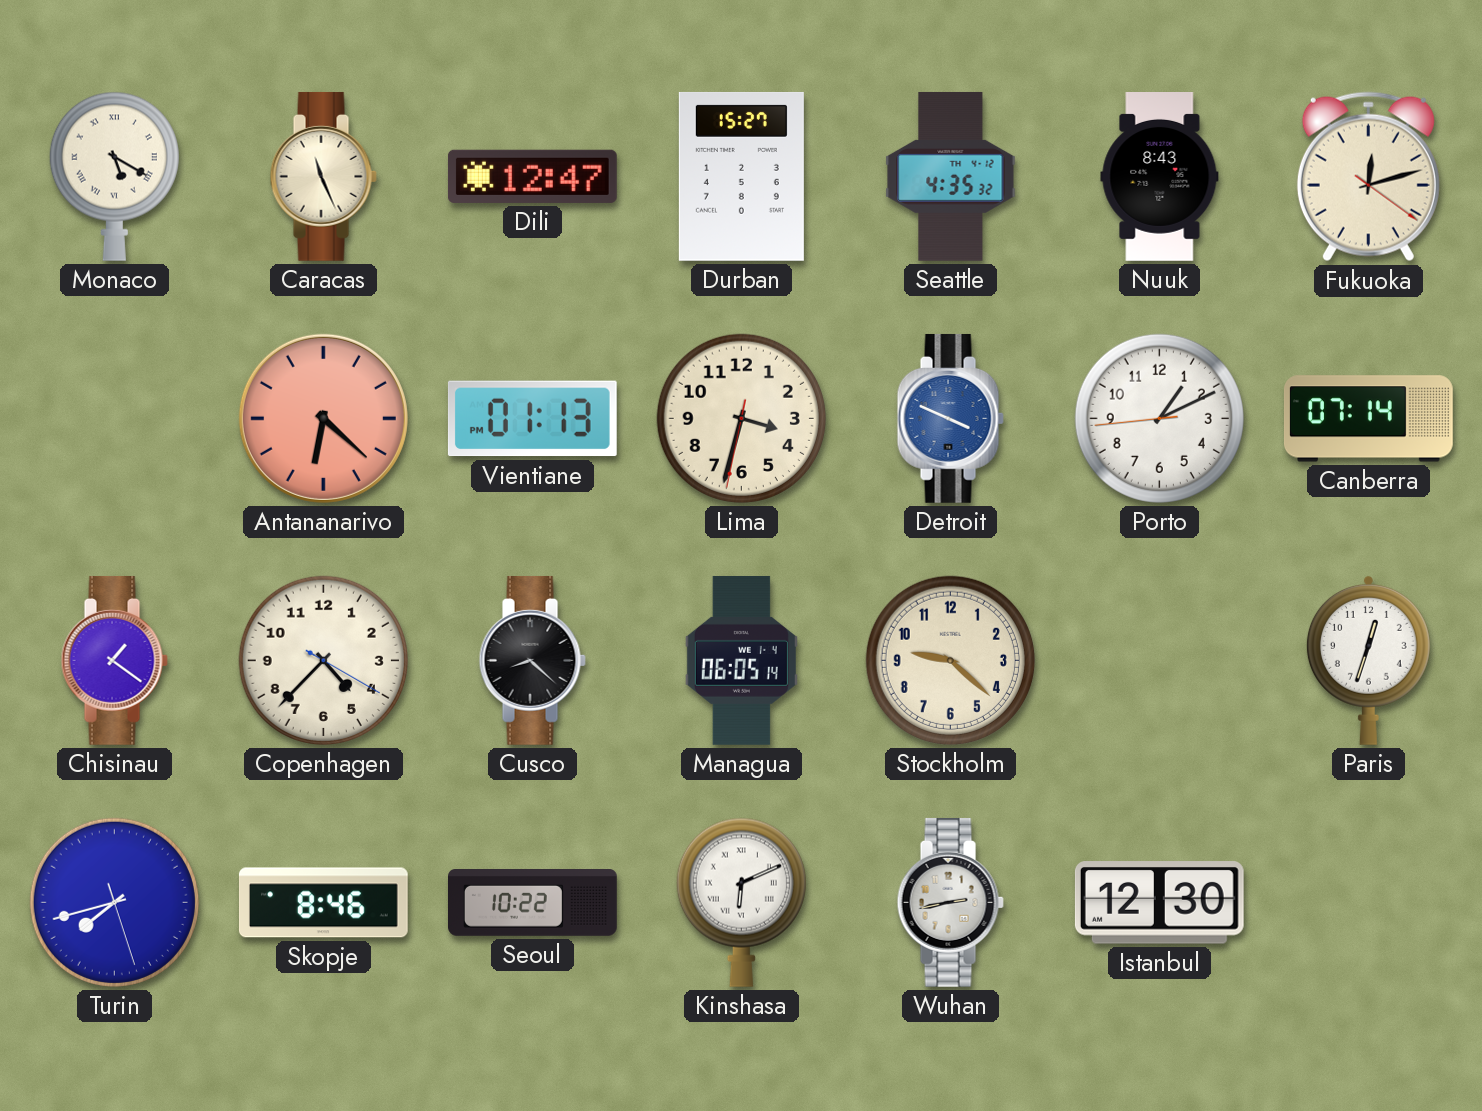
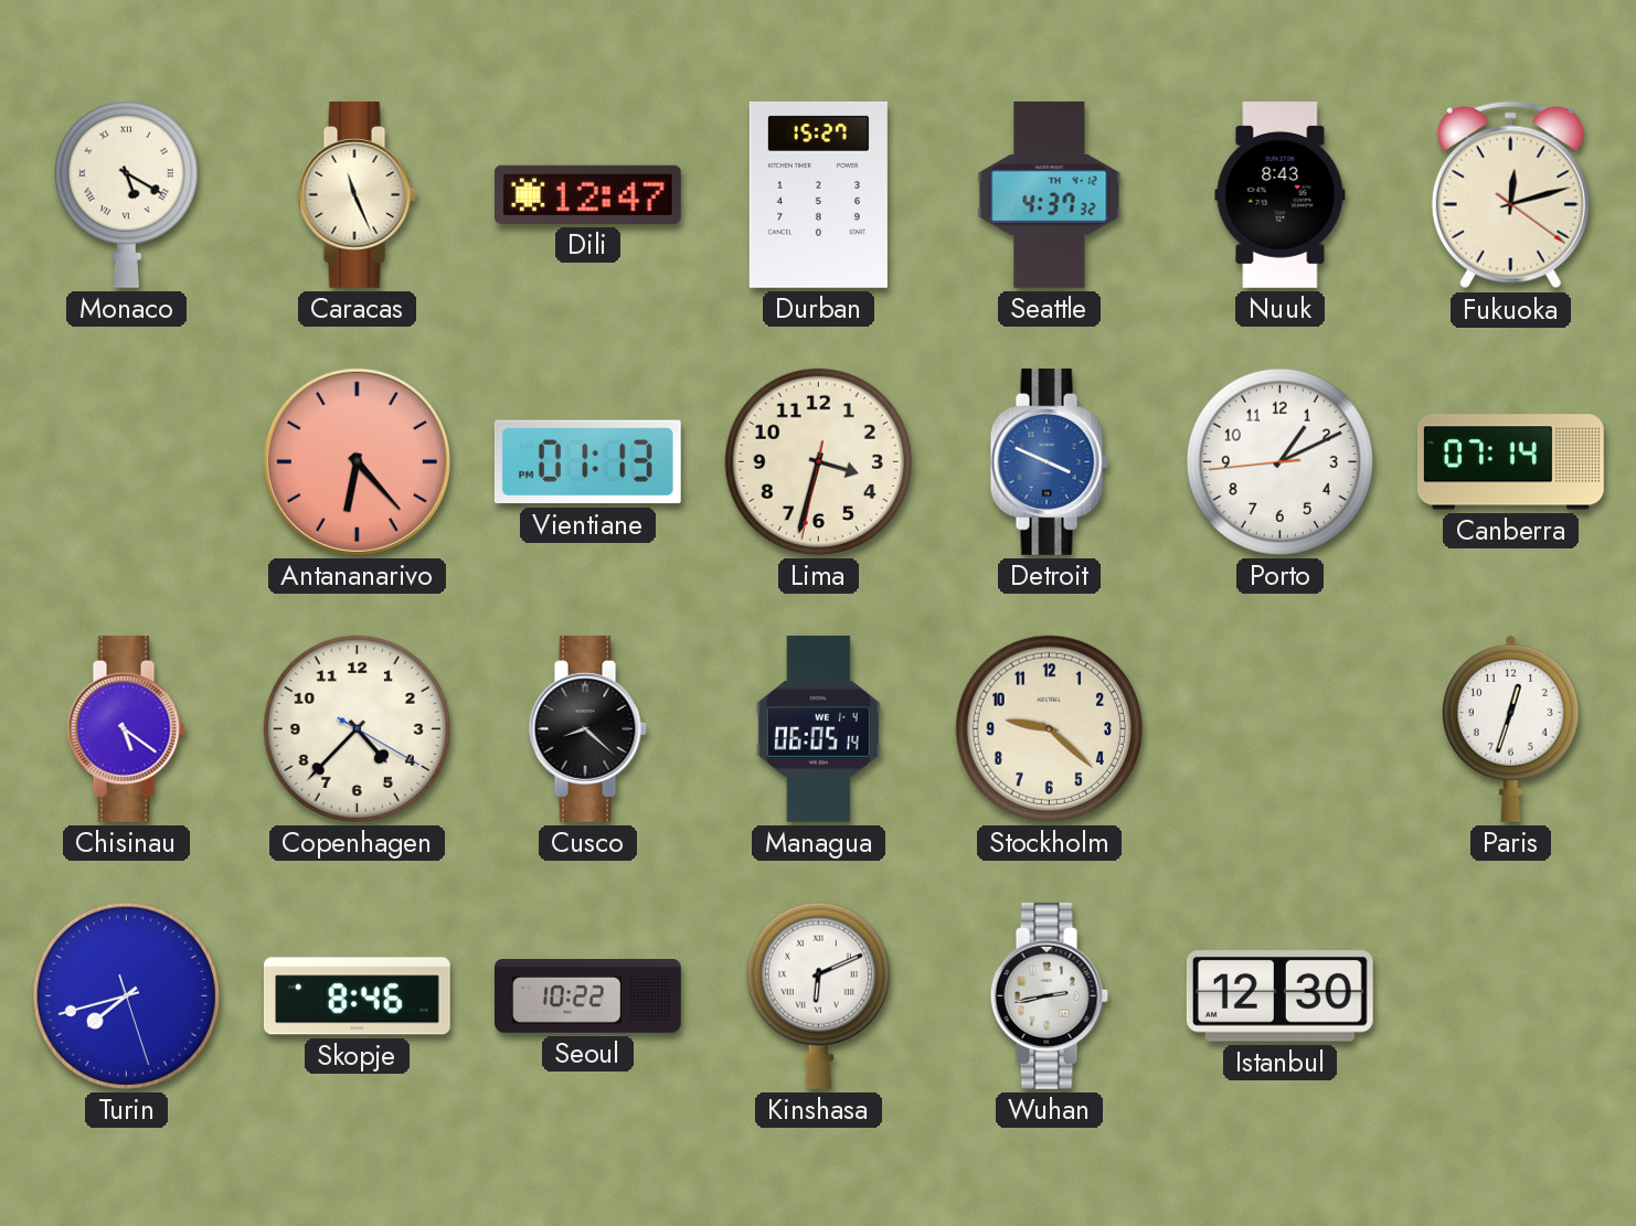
Seattle: 4:35 -> 4:37
Antananarivo: 6:22 -> 6:23
Chisinau: 1:21 -> 5:21
